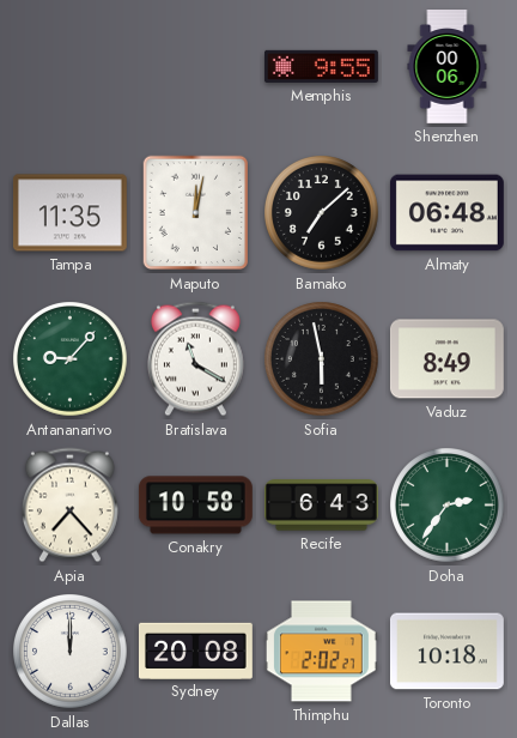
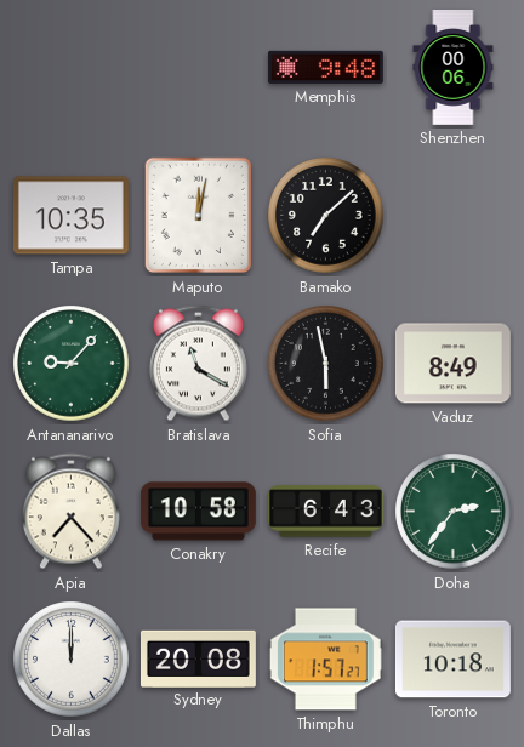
Memphis: 9:55 -> 9:48
Tampa: 11:35 -> 10:35
Almaty: 06:48 -> none
Thimphu: 2:02 -> 1:57
